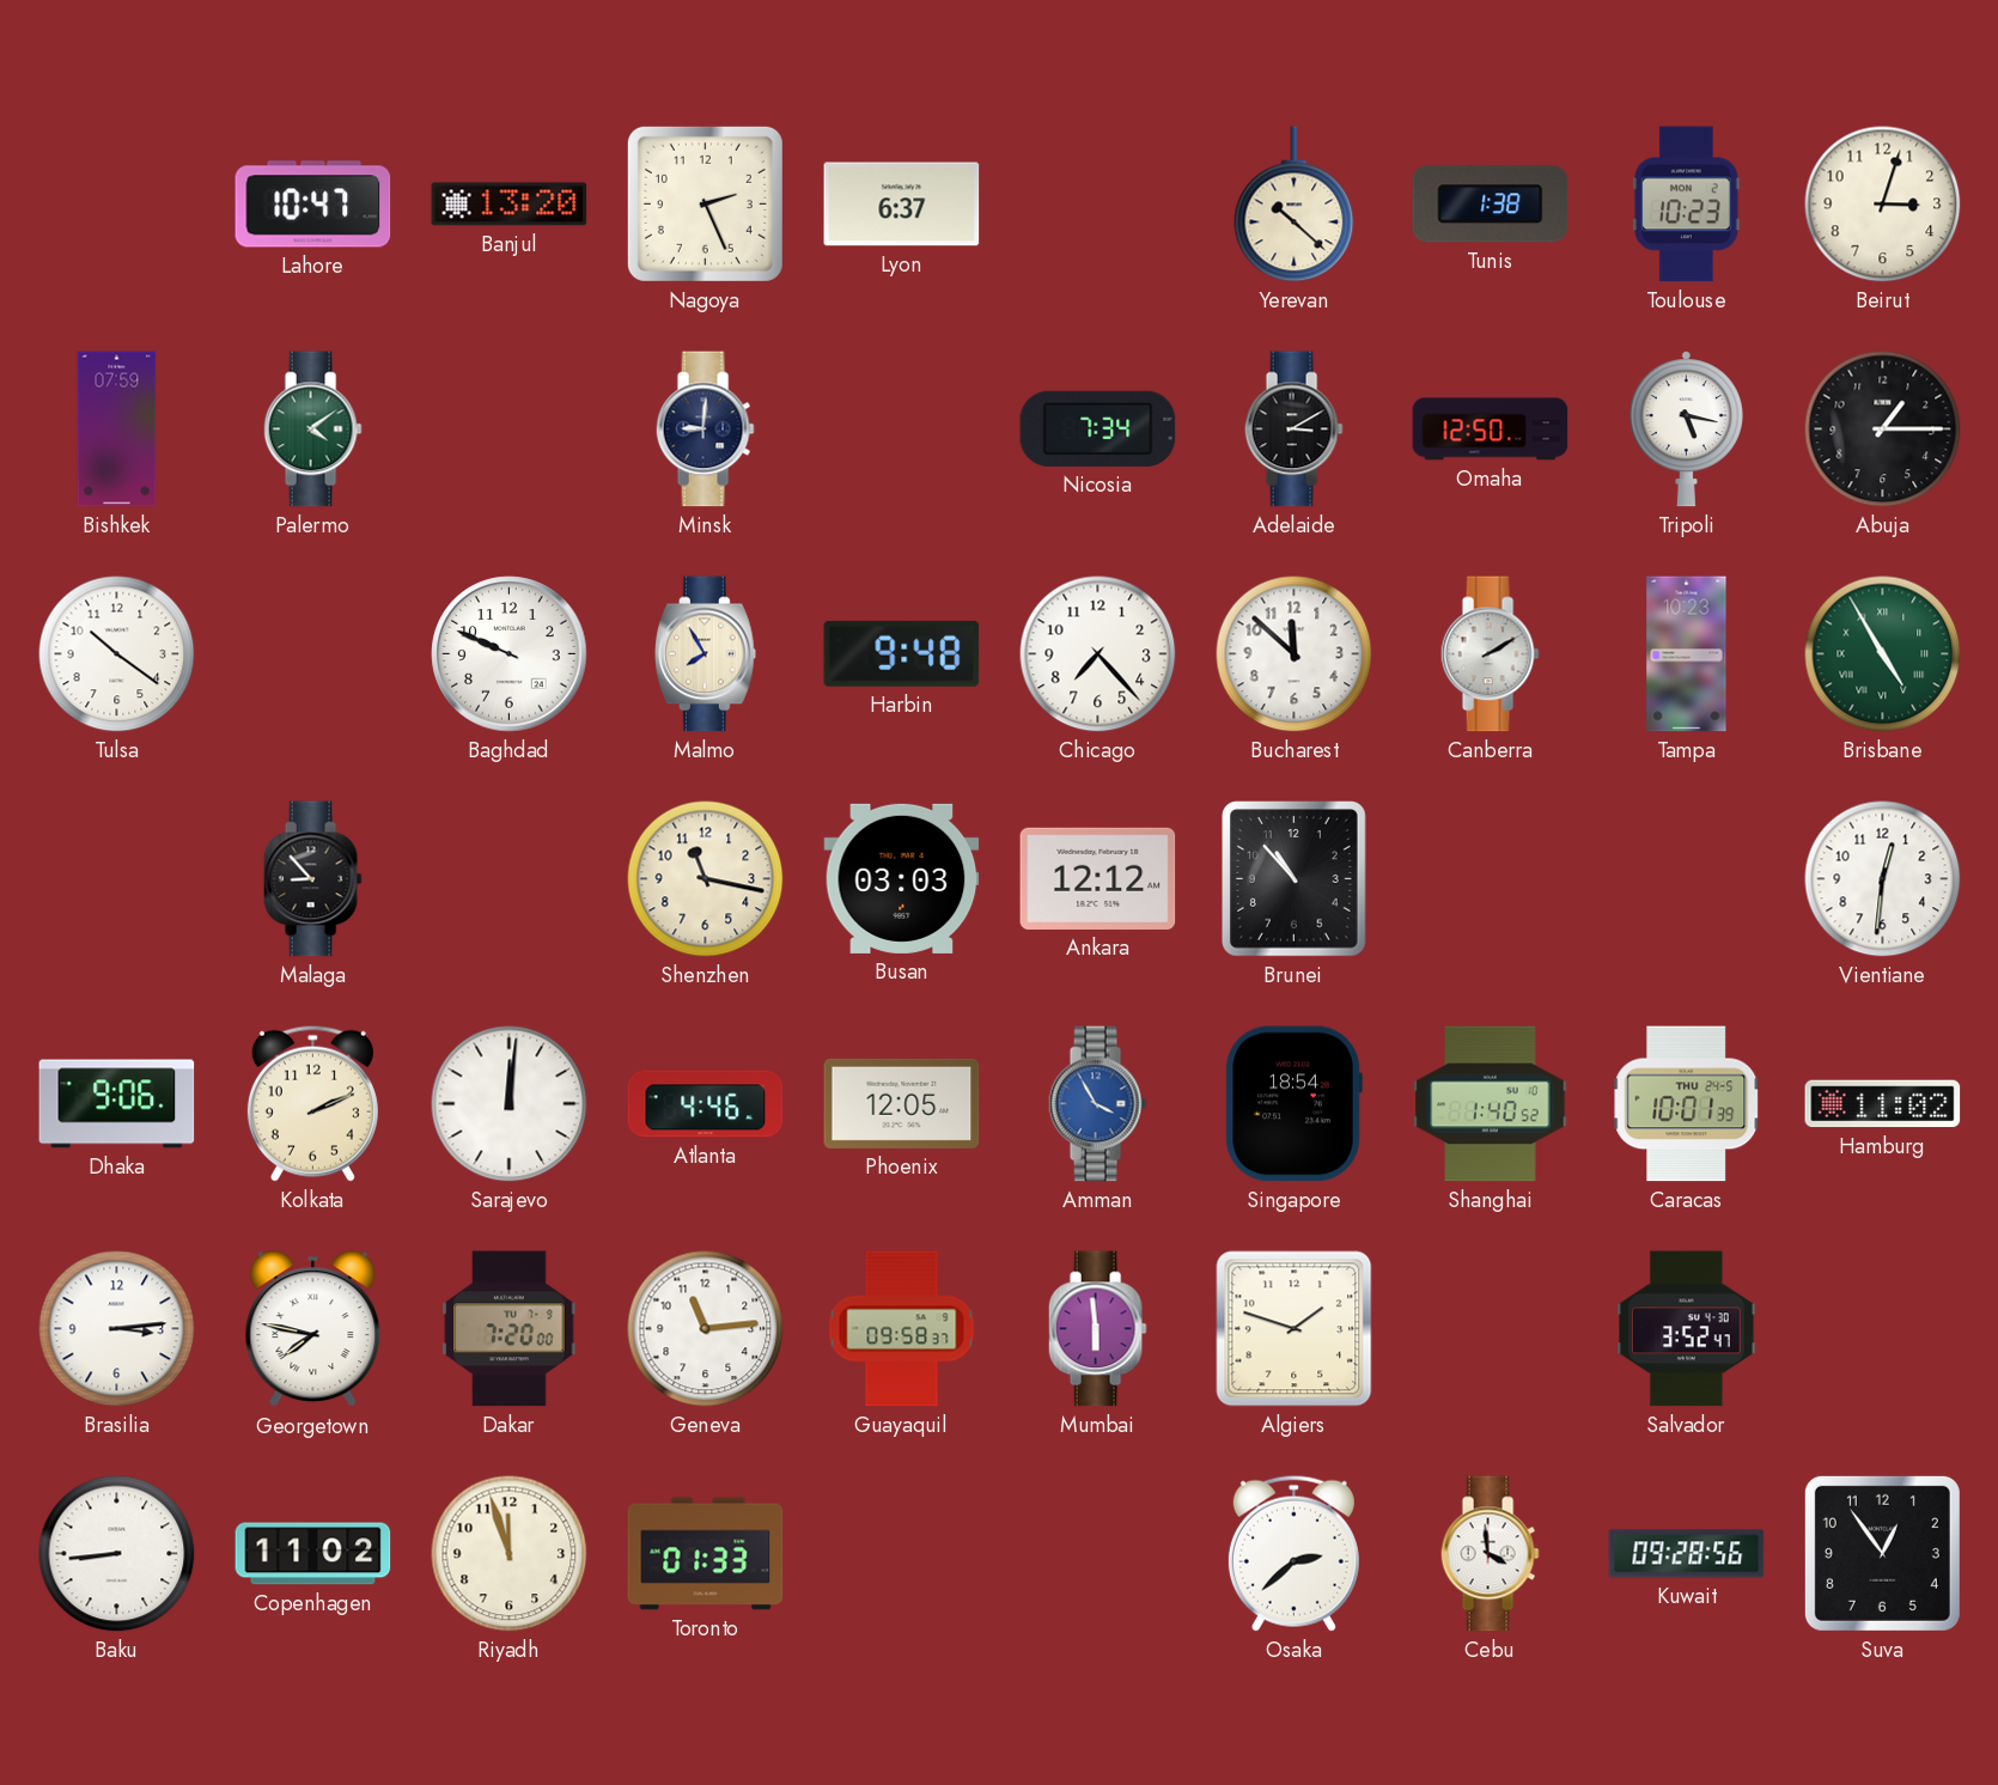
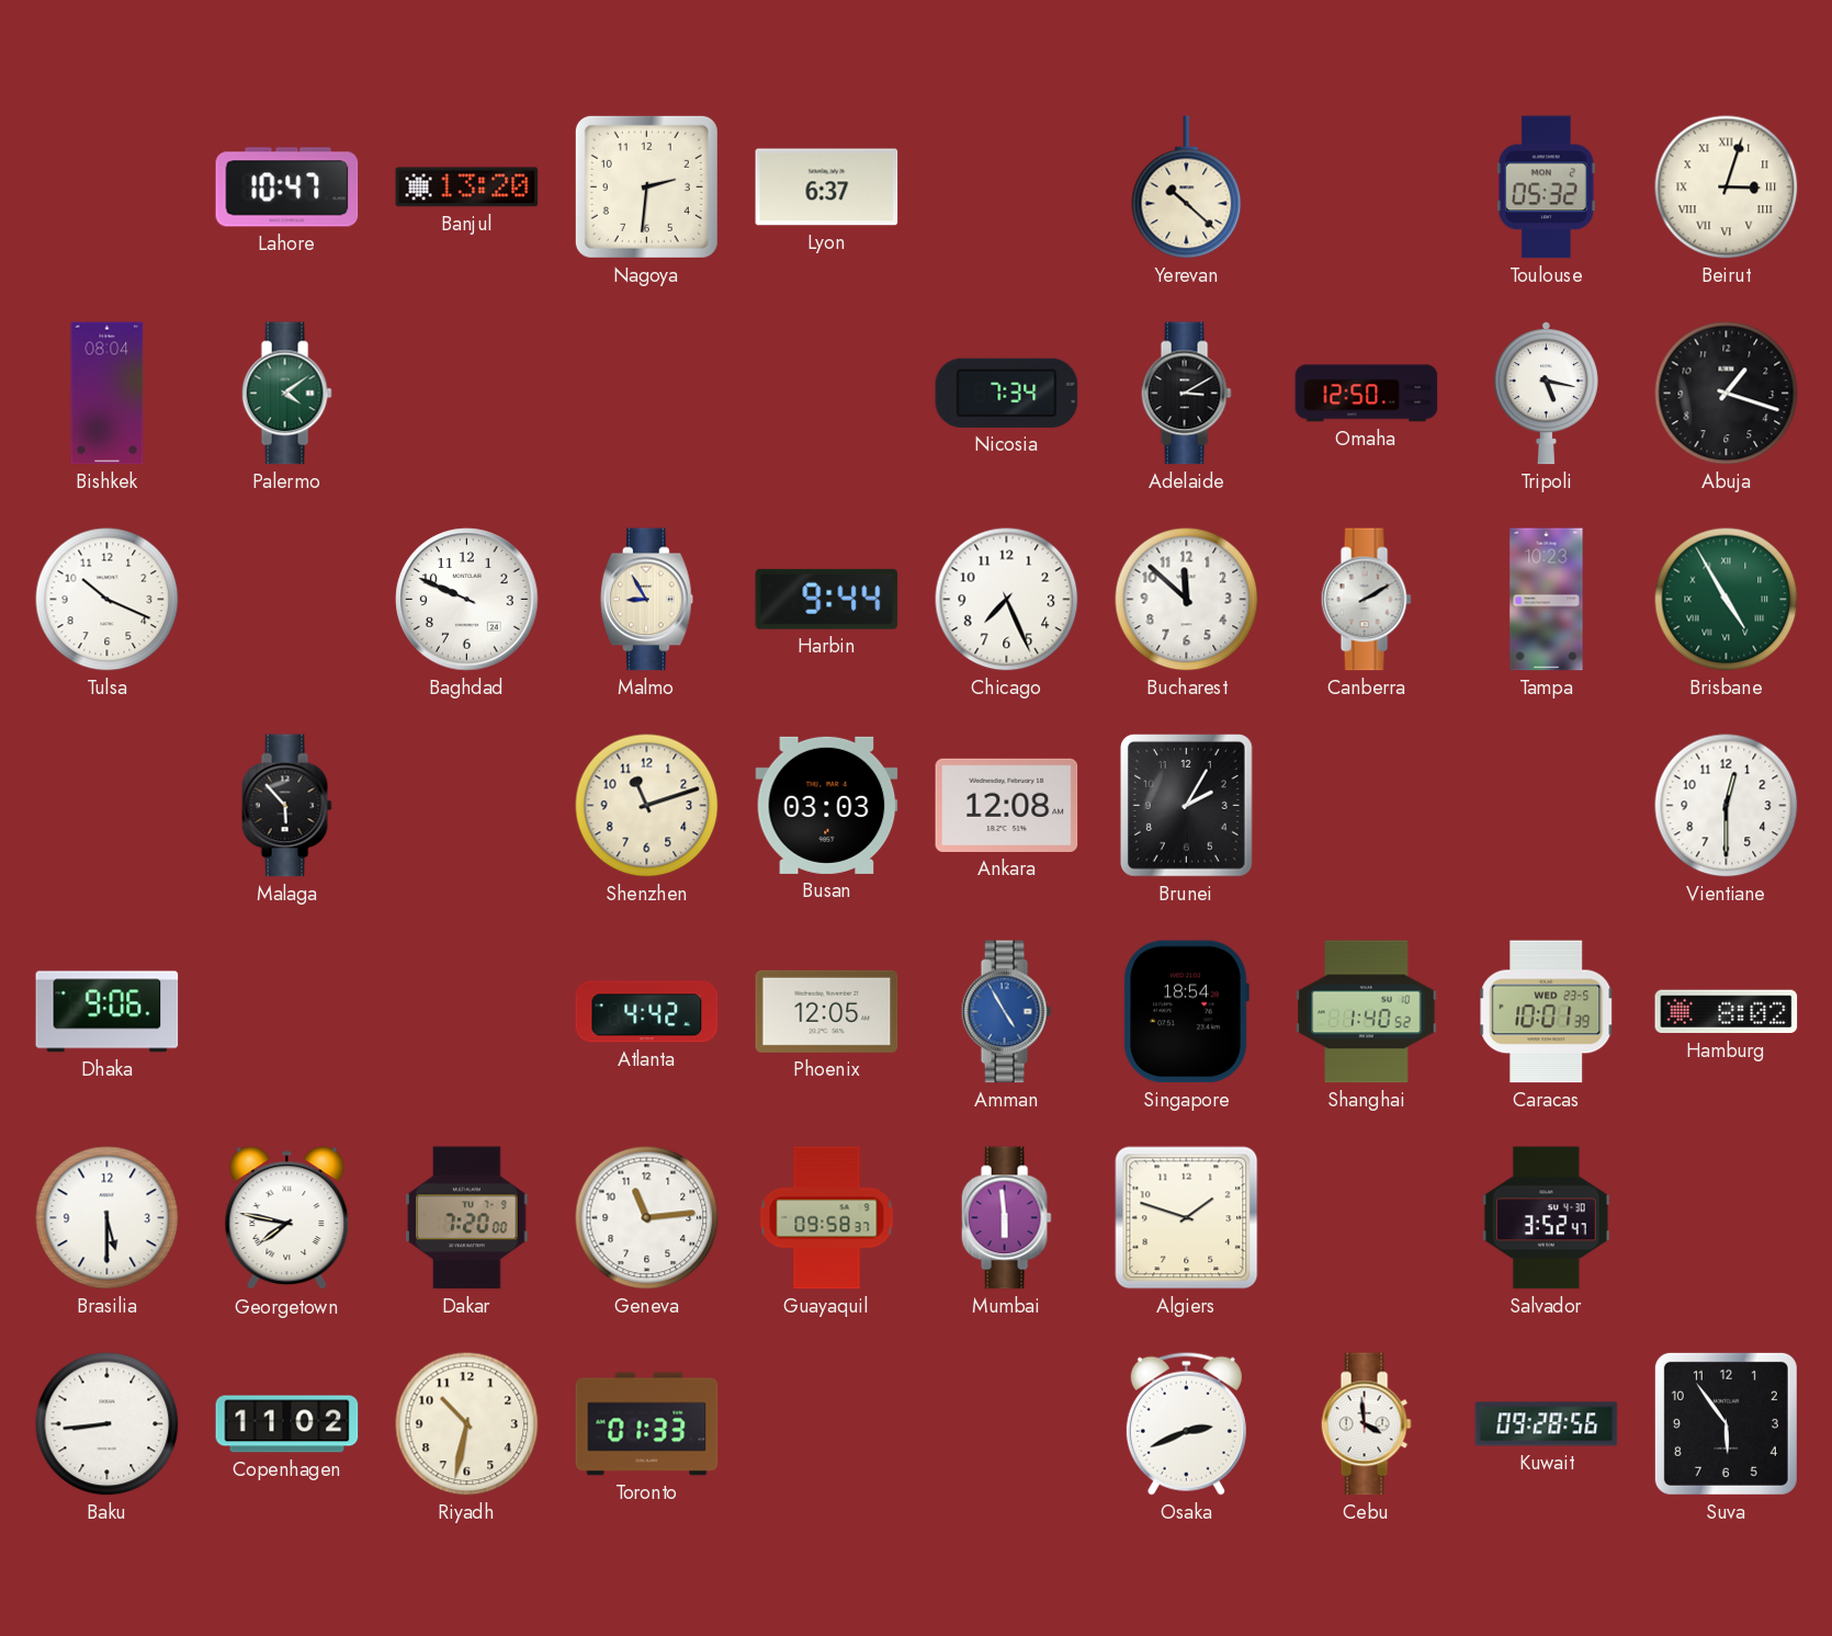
Nagoya: 2:26 -> 2:31
Tunis: 1:38 -> none
Toulouse: 10:23 -> 05:32
Beirut numerals: Arabic -> Roman
Bishkek: 07:59 -> 08:04
Minsk: 9:01 -> none
Abuja: 1:15 -> 1:18
Tulsa: 10:21 -> 10:19
Malmo: 7:55 -> 8:55
Harbin: 9:48 -> 9:44
Chicago: 7:23 -> 7:26
Malaga: 8:53 -> 5:53
Shenzhen: 11:17 -> 11:12
Ankara: 12:12 -> 12:08
Brunei: 10:53 -> 2:05
Vientiane: 12:31 -> 12:30
Kolkata: 2:11 -> none
Sarajevo: 12:01 -> none
Atlanta: 4:46 -> 4:42
Amman: 3:55 -> 4:55
Caracas date: THU 24-5 -> WED 23-5
Hamburg: 11:02 -> 8:02
Brasilia: 3:14 -> 5:30
Riyadh: 11:57 -> 10:32
Osaka: 2:38 -> 2:41
Suva: 12:54 -> 5:54
